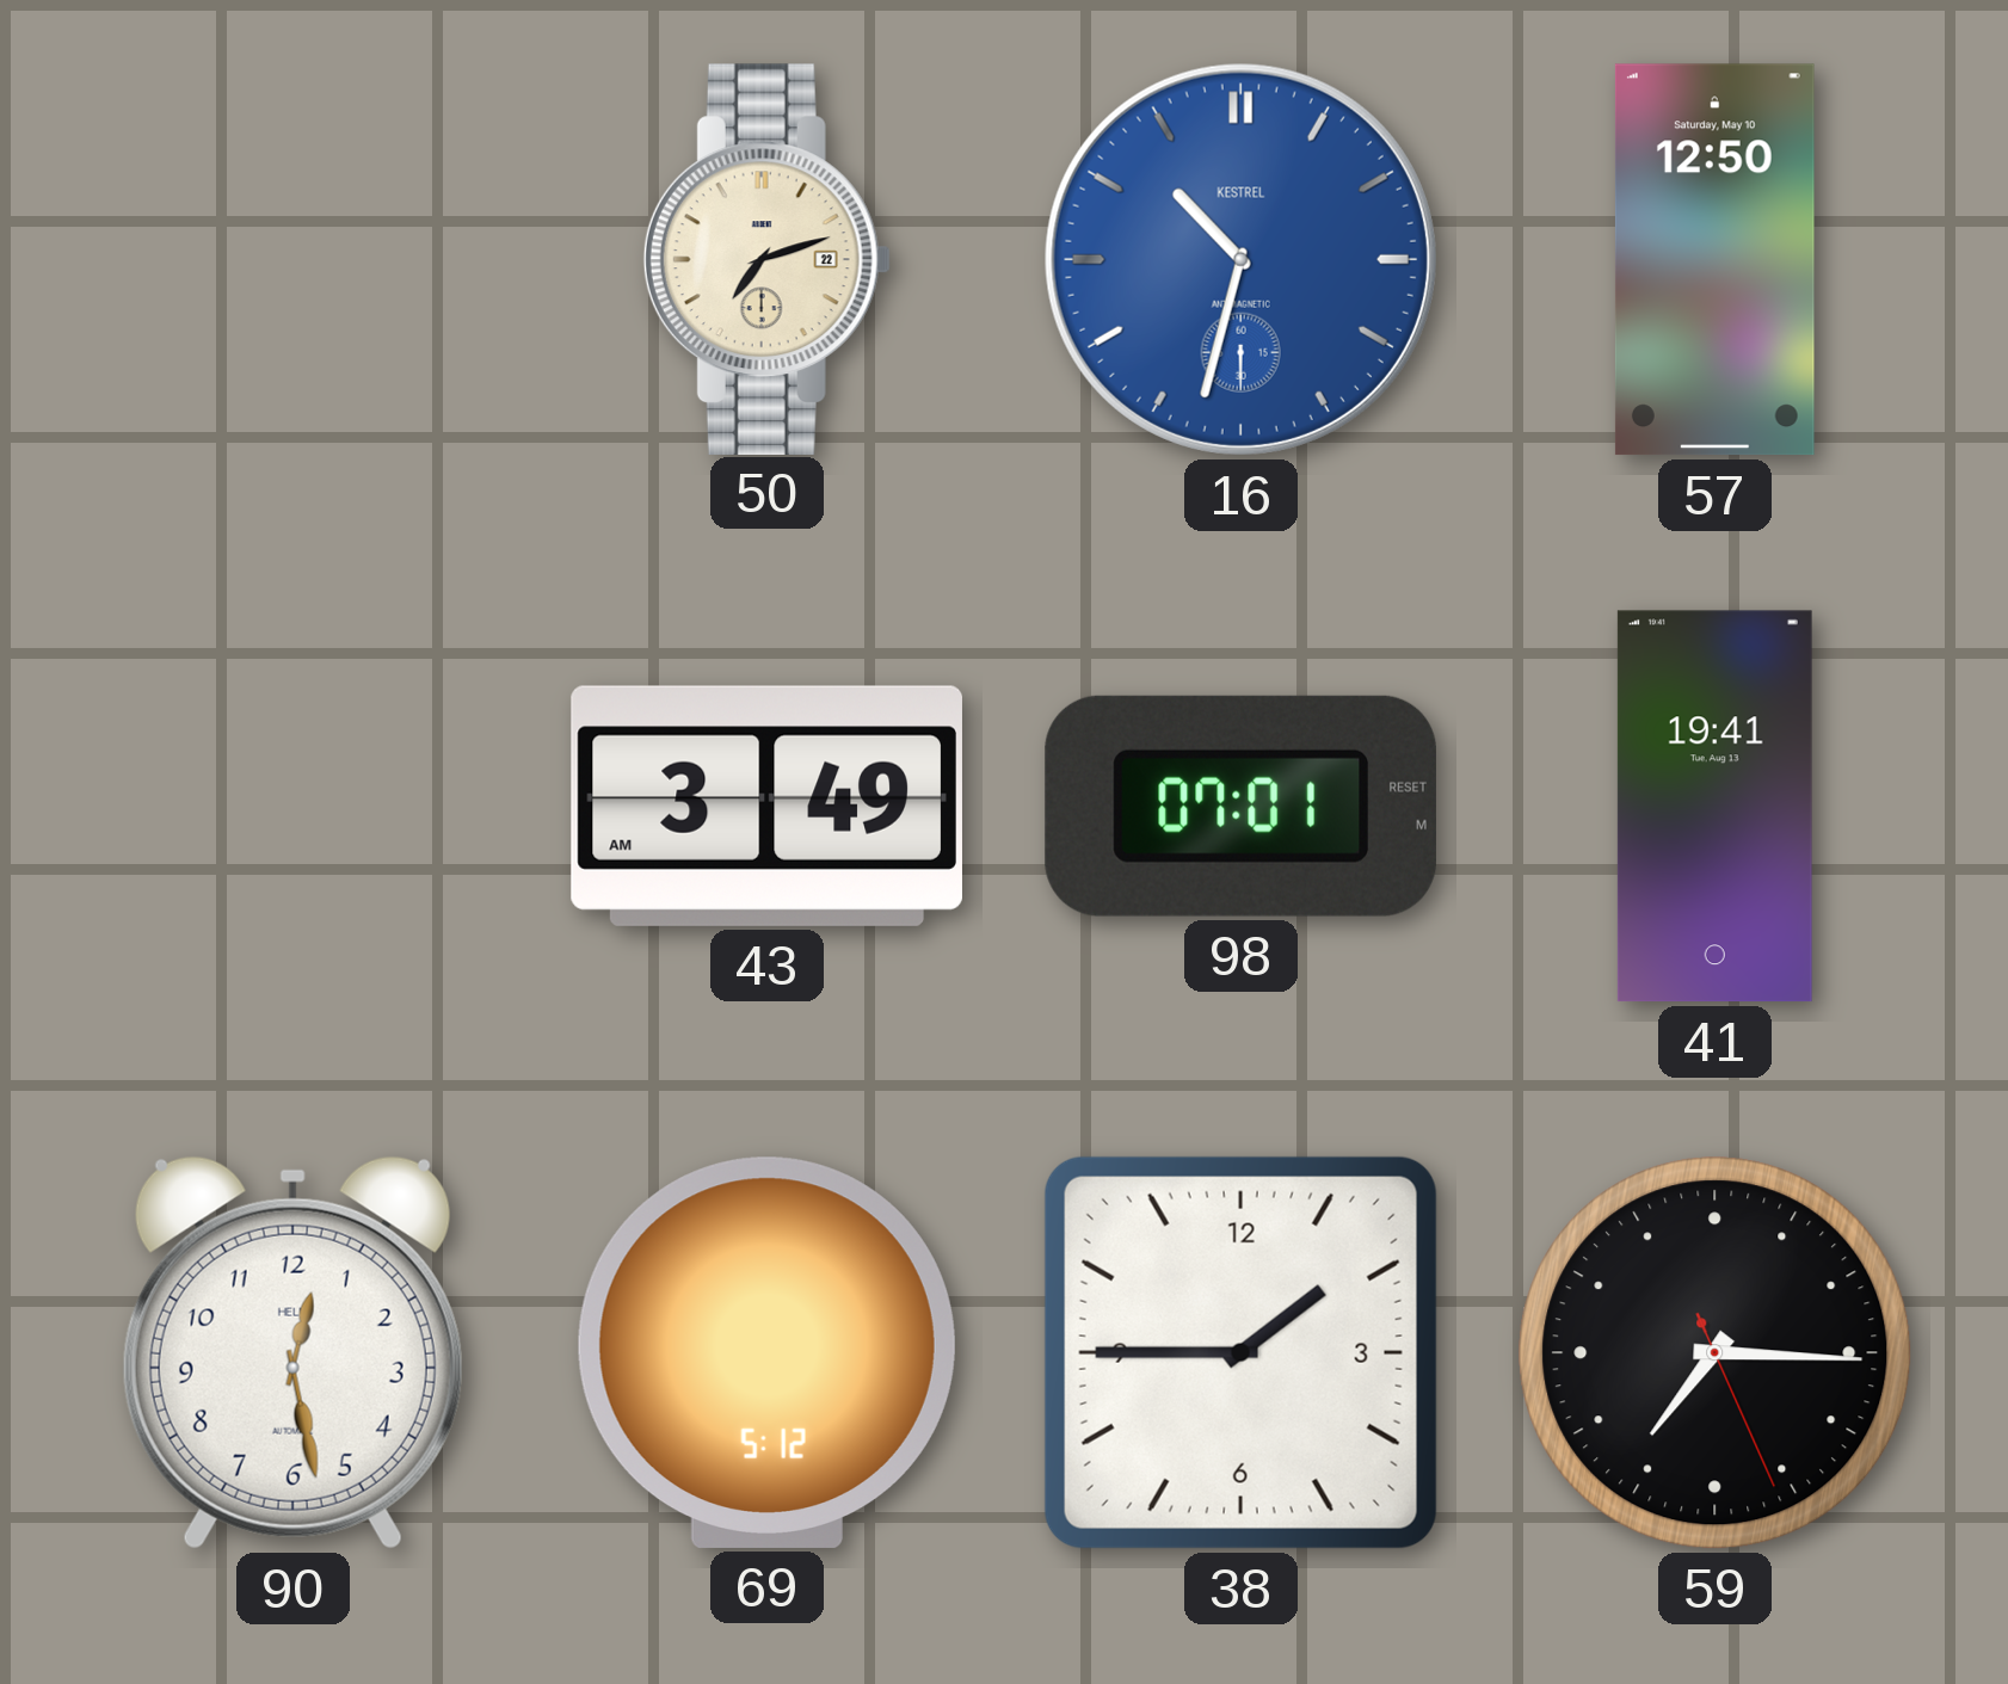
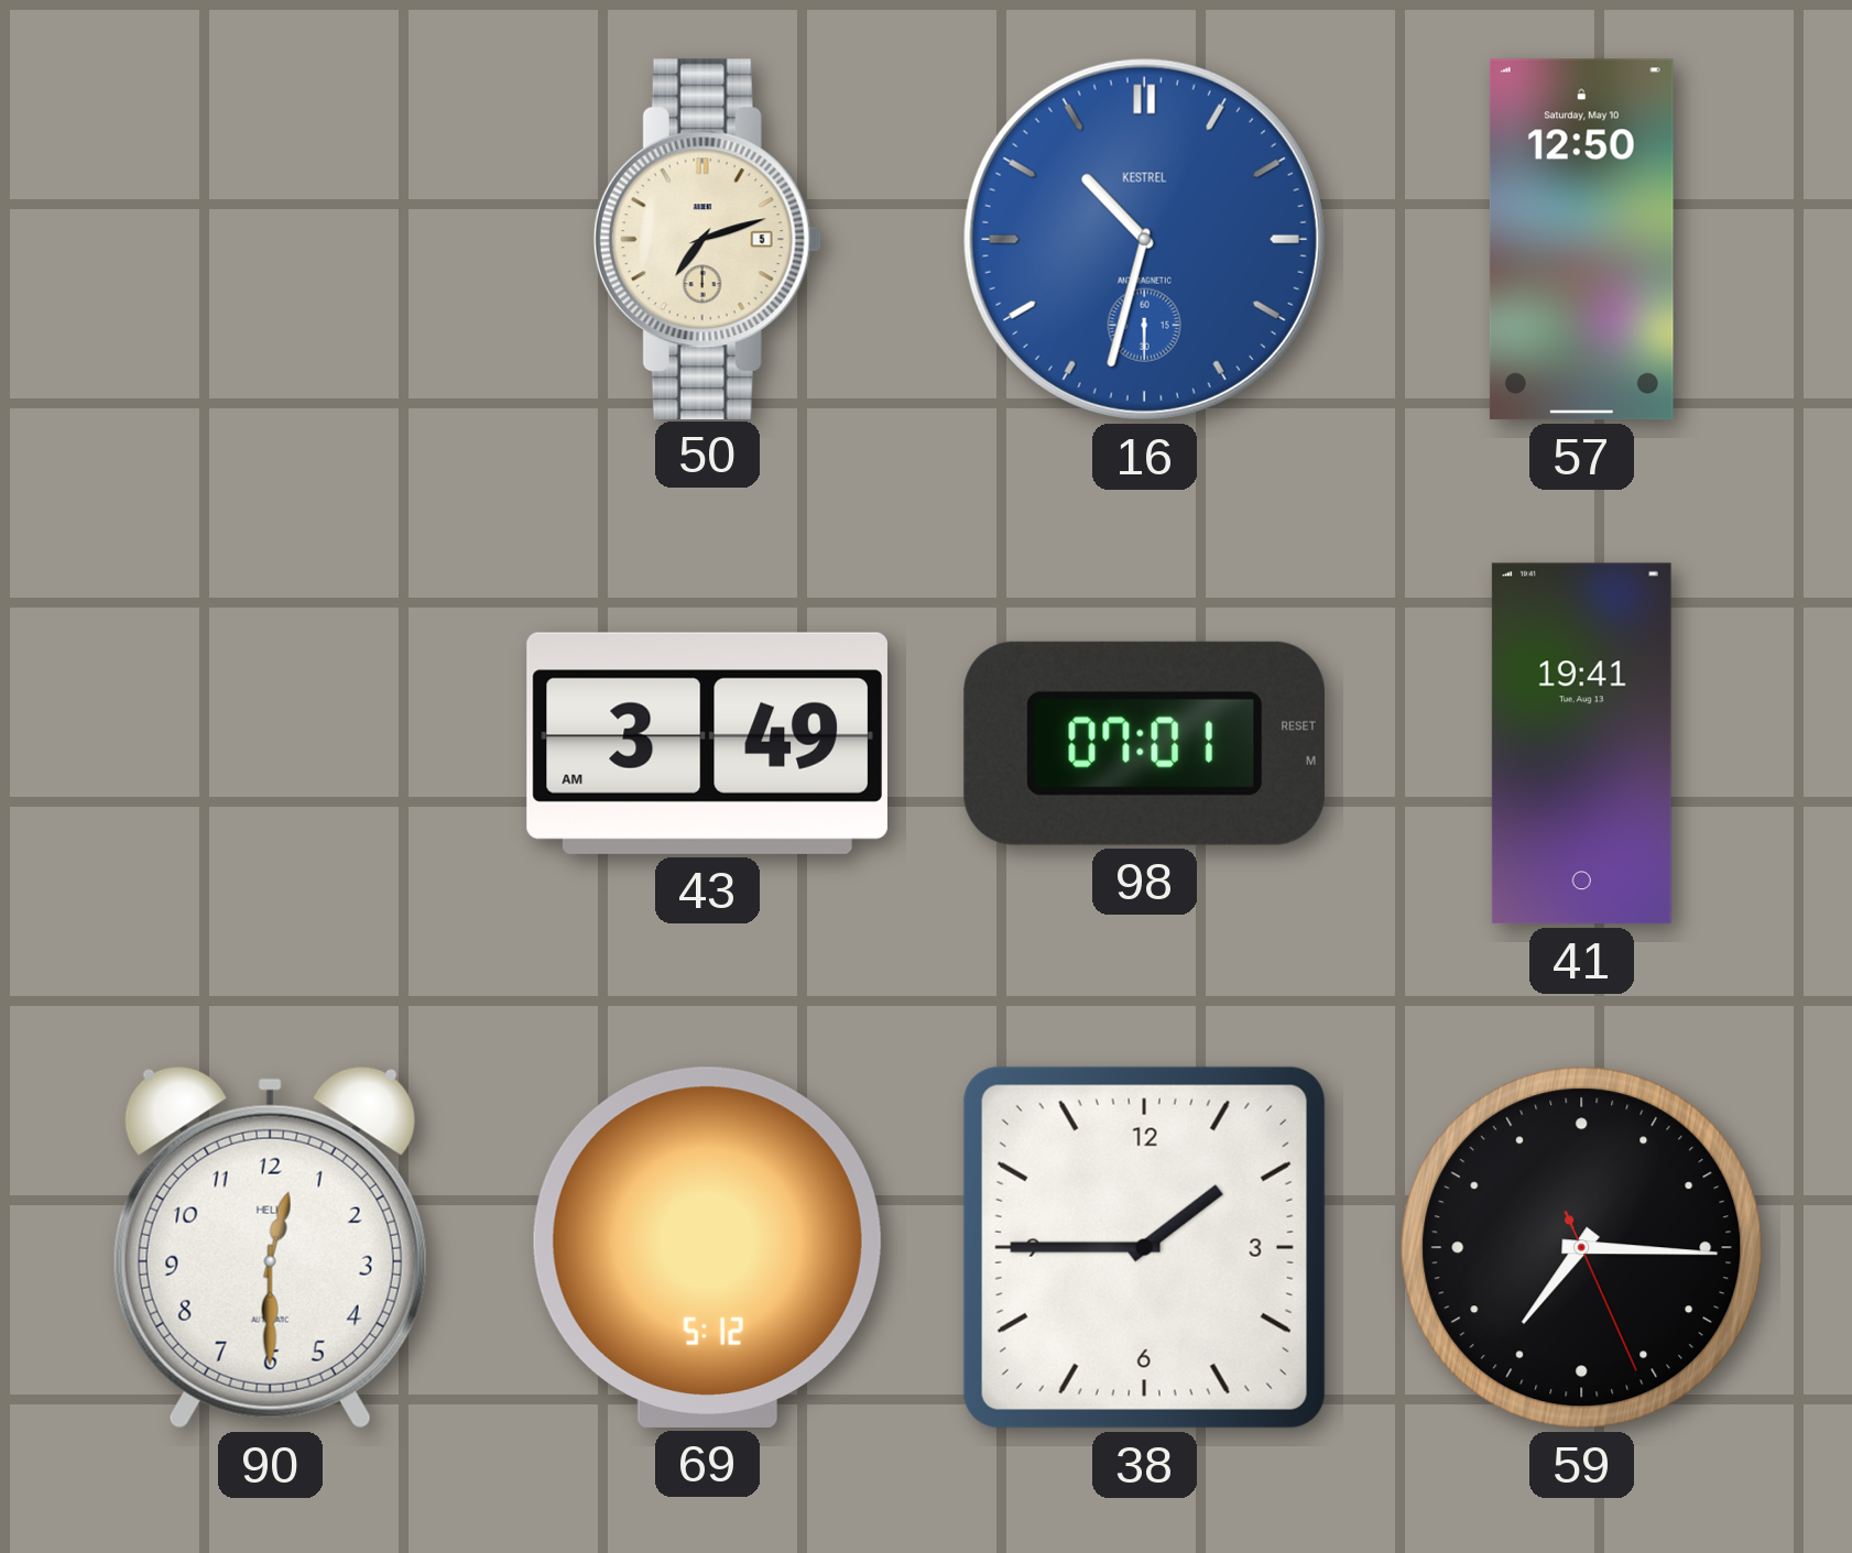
50 date: 22 -> 5
90: 12:28 -> 12:30
